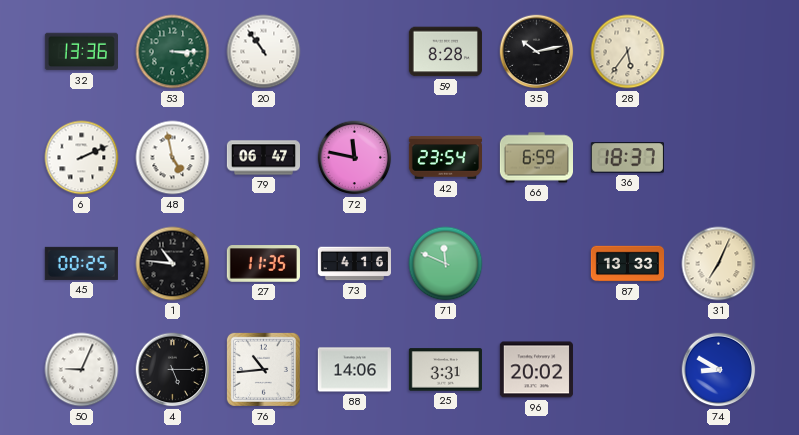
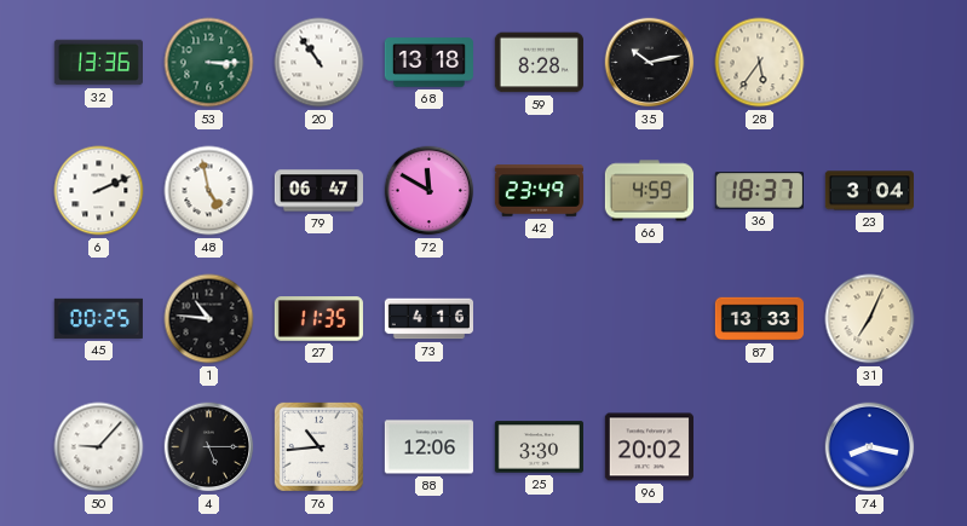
68: none -> 13:18
72: 11:47 -> 11:50
42: 23:54 -> 23:49
66: 6:59 -> 4:59
23: none -> 3:04
71: 11:49 -> none
50: 9:04 -> 9:07
88: 14:06 -> 12:06
25: 3:31 -> 3:30
74: 8:50 -> 8:17
